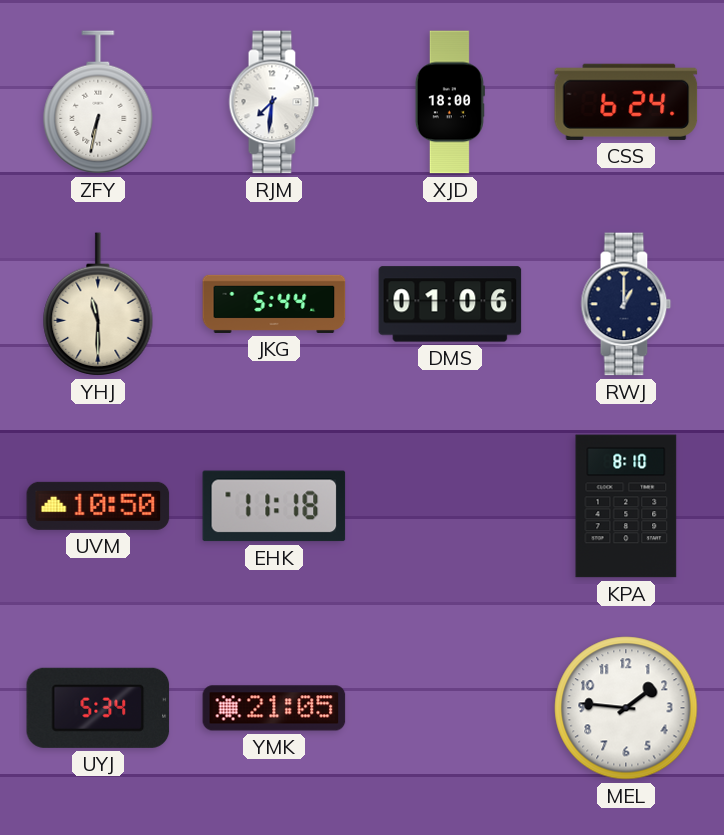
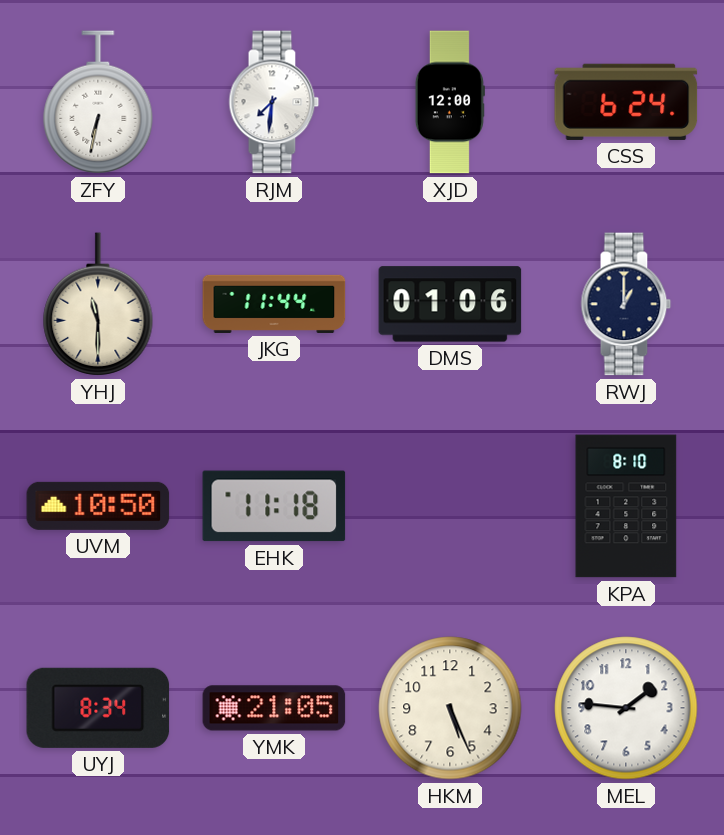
XJD: 18:00 -> 12:00
JKG: 5:44 -> 11:44
UYJ: 5:34 -> 8:34
HKM: none -> 5:26
